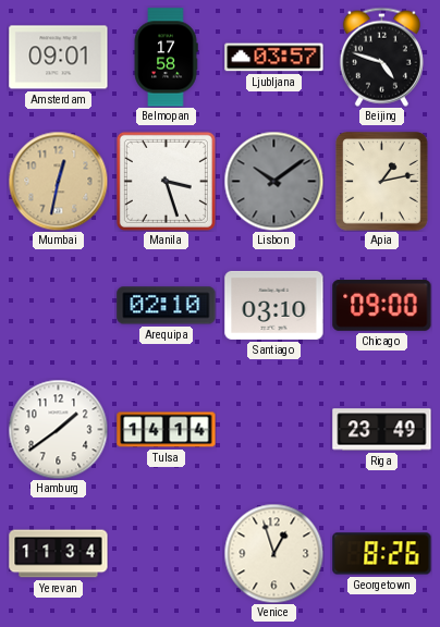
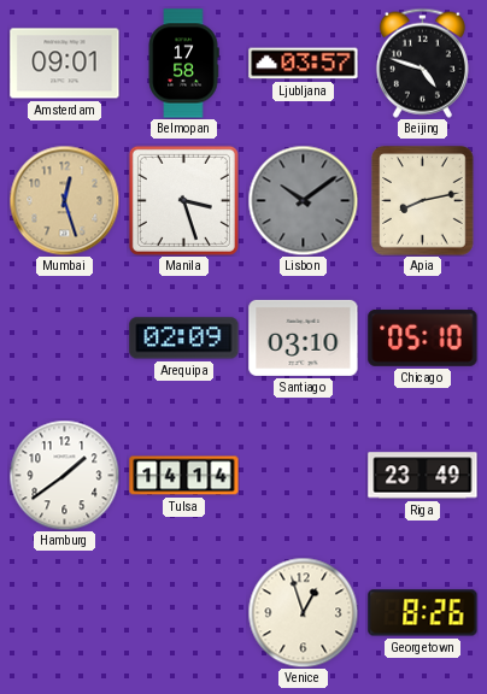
Mumbai: 12:32 -> 12:27
Apia: 1:13 -> 8:13
Arequipa: 02:10 -> 02:09
Chicago: 09:00 -> 05:10
Yerevan: 11:34 -> none
